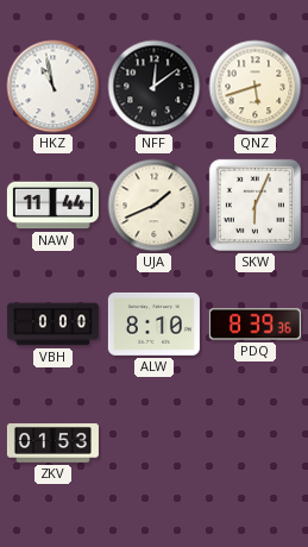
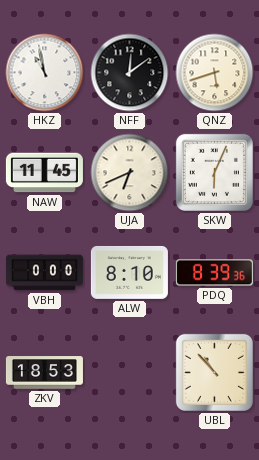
NAW: 11:44 -> 11:45
UJA: 1:41 -> 6:41
ZKV: 01:53 -> 18:53
UBL: none -> 10:53
